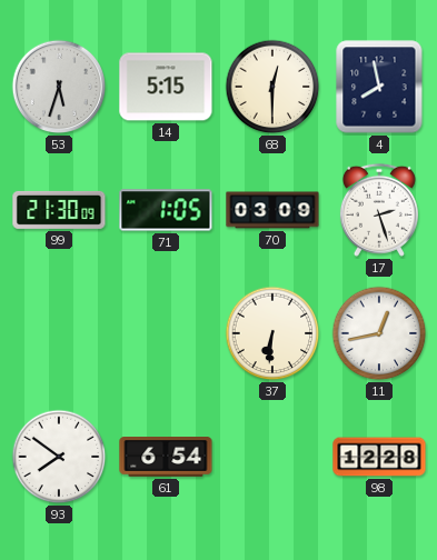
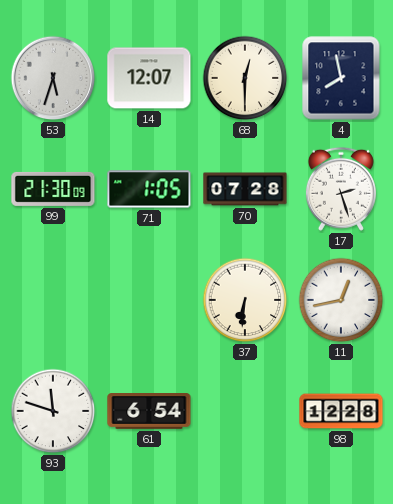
14: 5:15 -> 12:07
70: 03:09 -> 07:28
93: 7:51 -> 11:48
